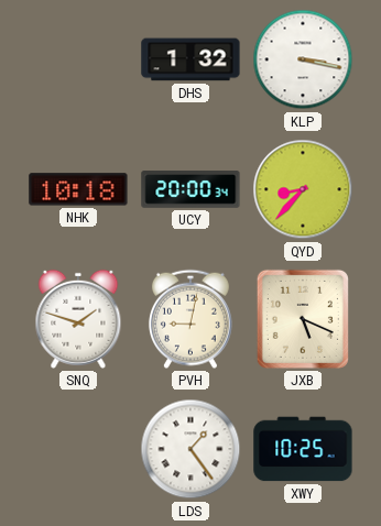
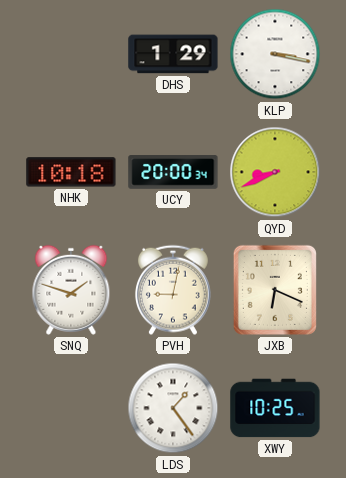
DHS: 1:32 -> 1:29
QYD: 8:37 -> 8:41
JXB: 5:19 -> 6:19
